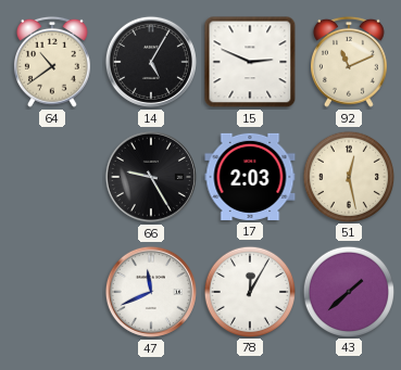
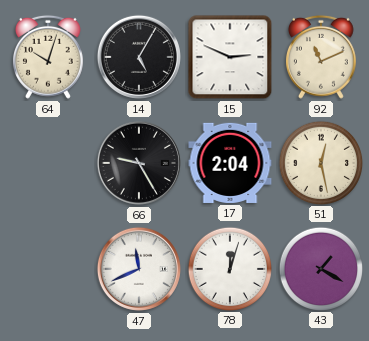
64: 10:39 -> 10:03
17: 2:03 -> 2:04
78: 12:05 -> 12:03
43: 1:38 -> 1:20
